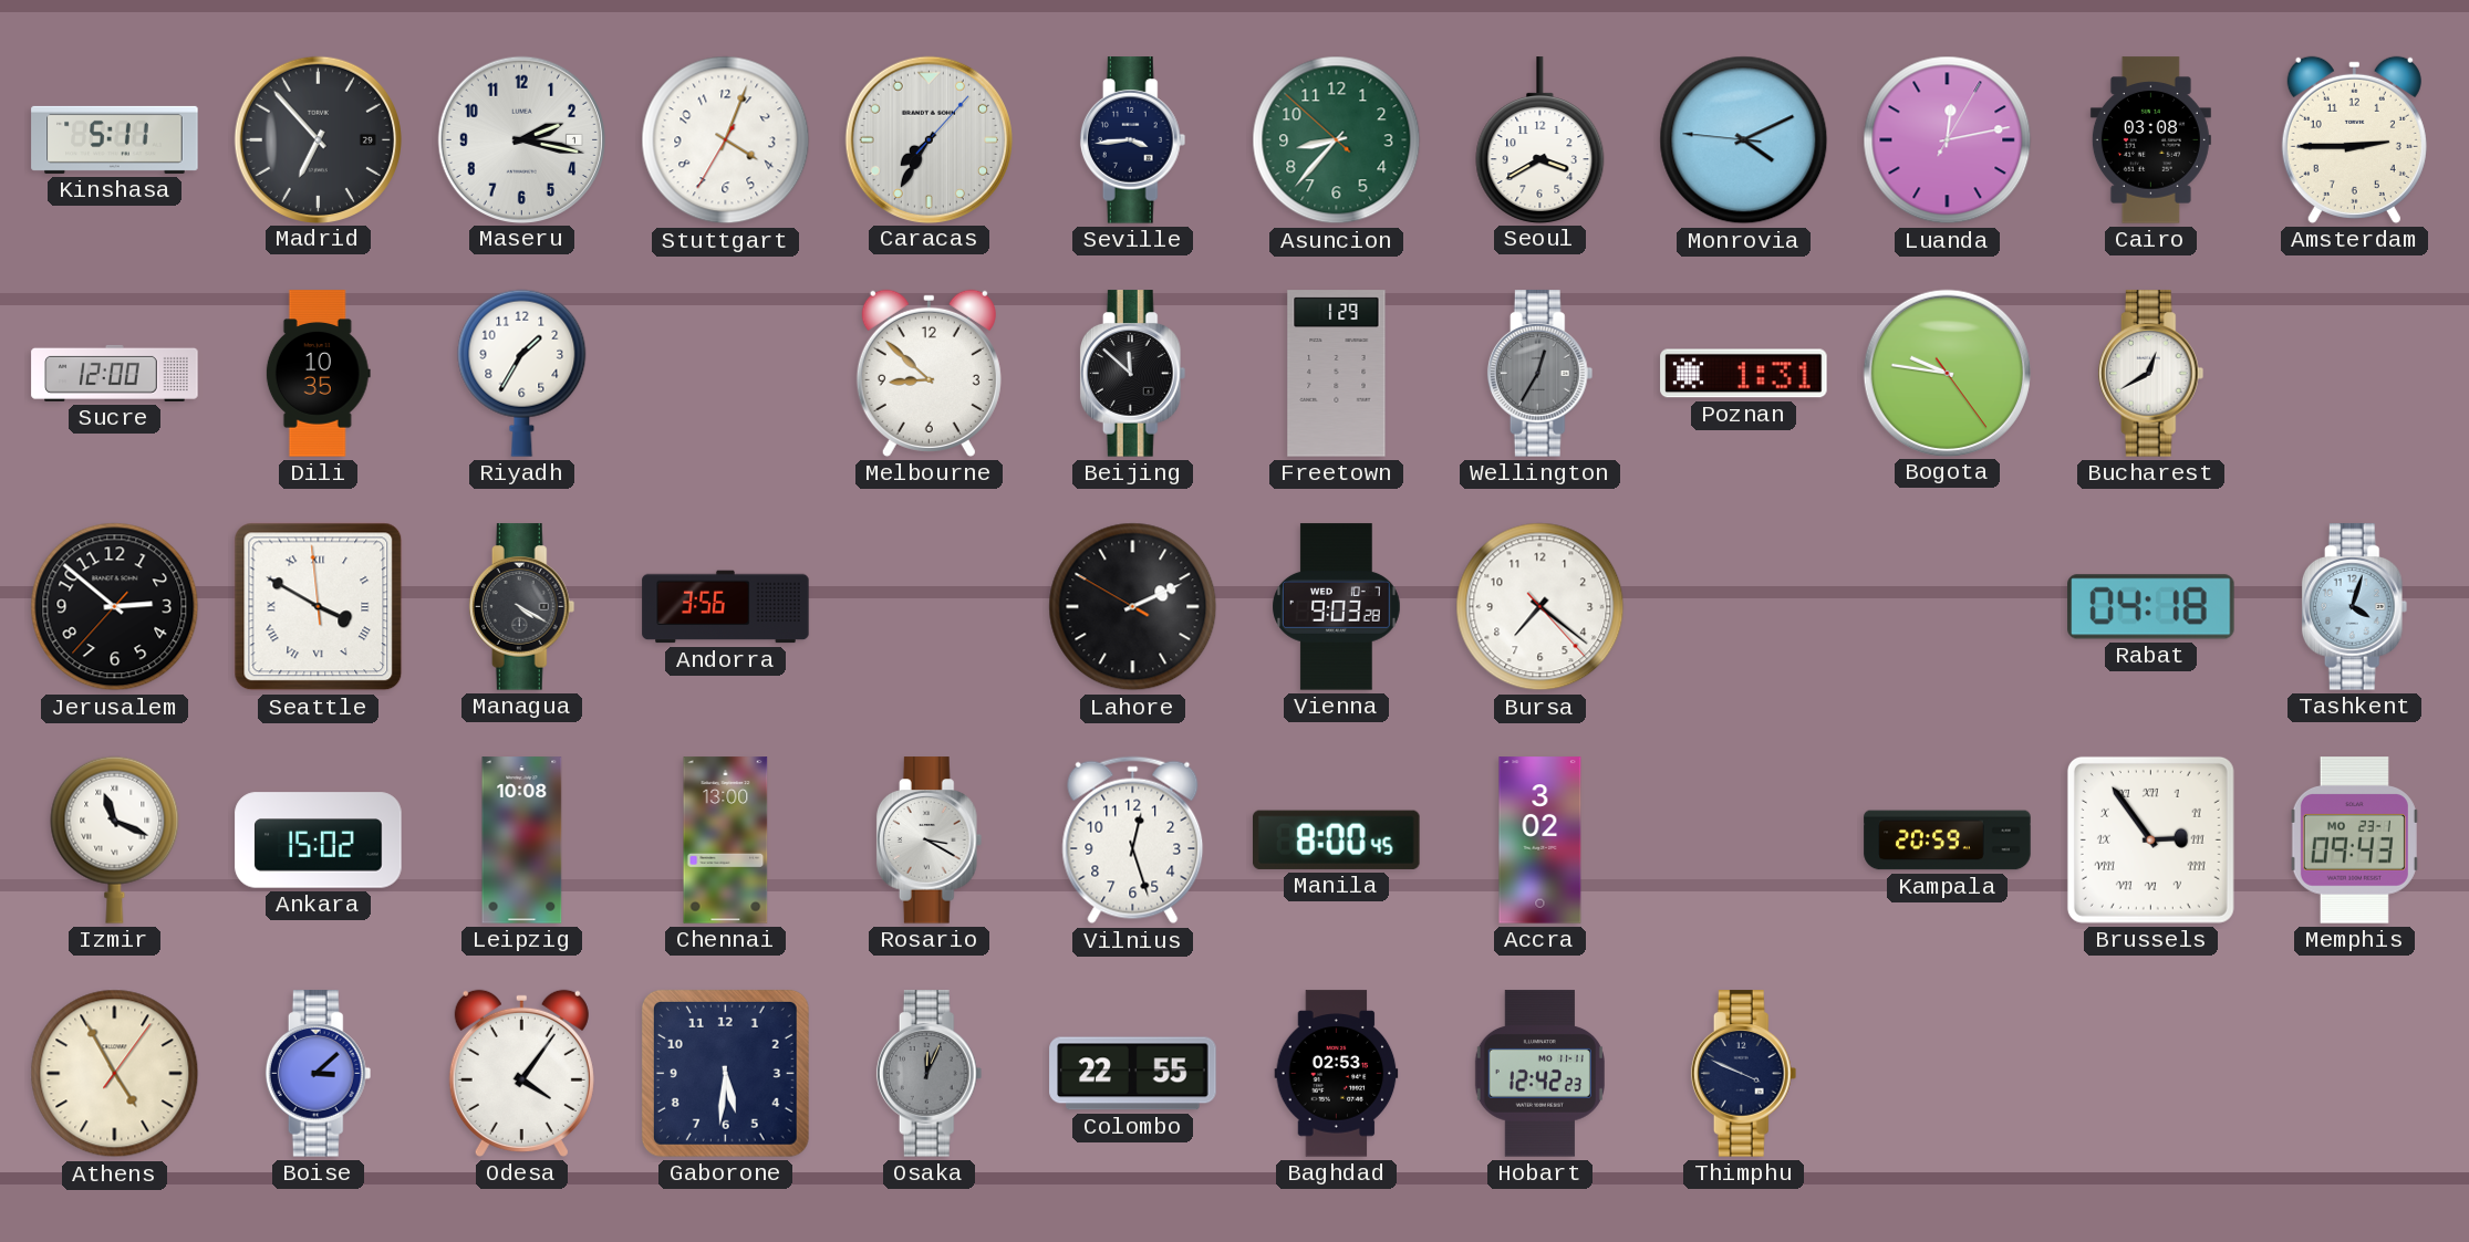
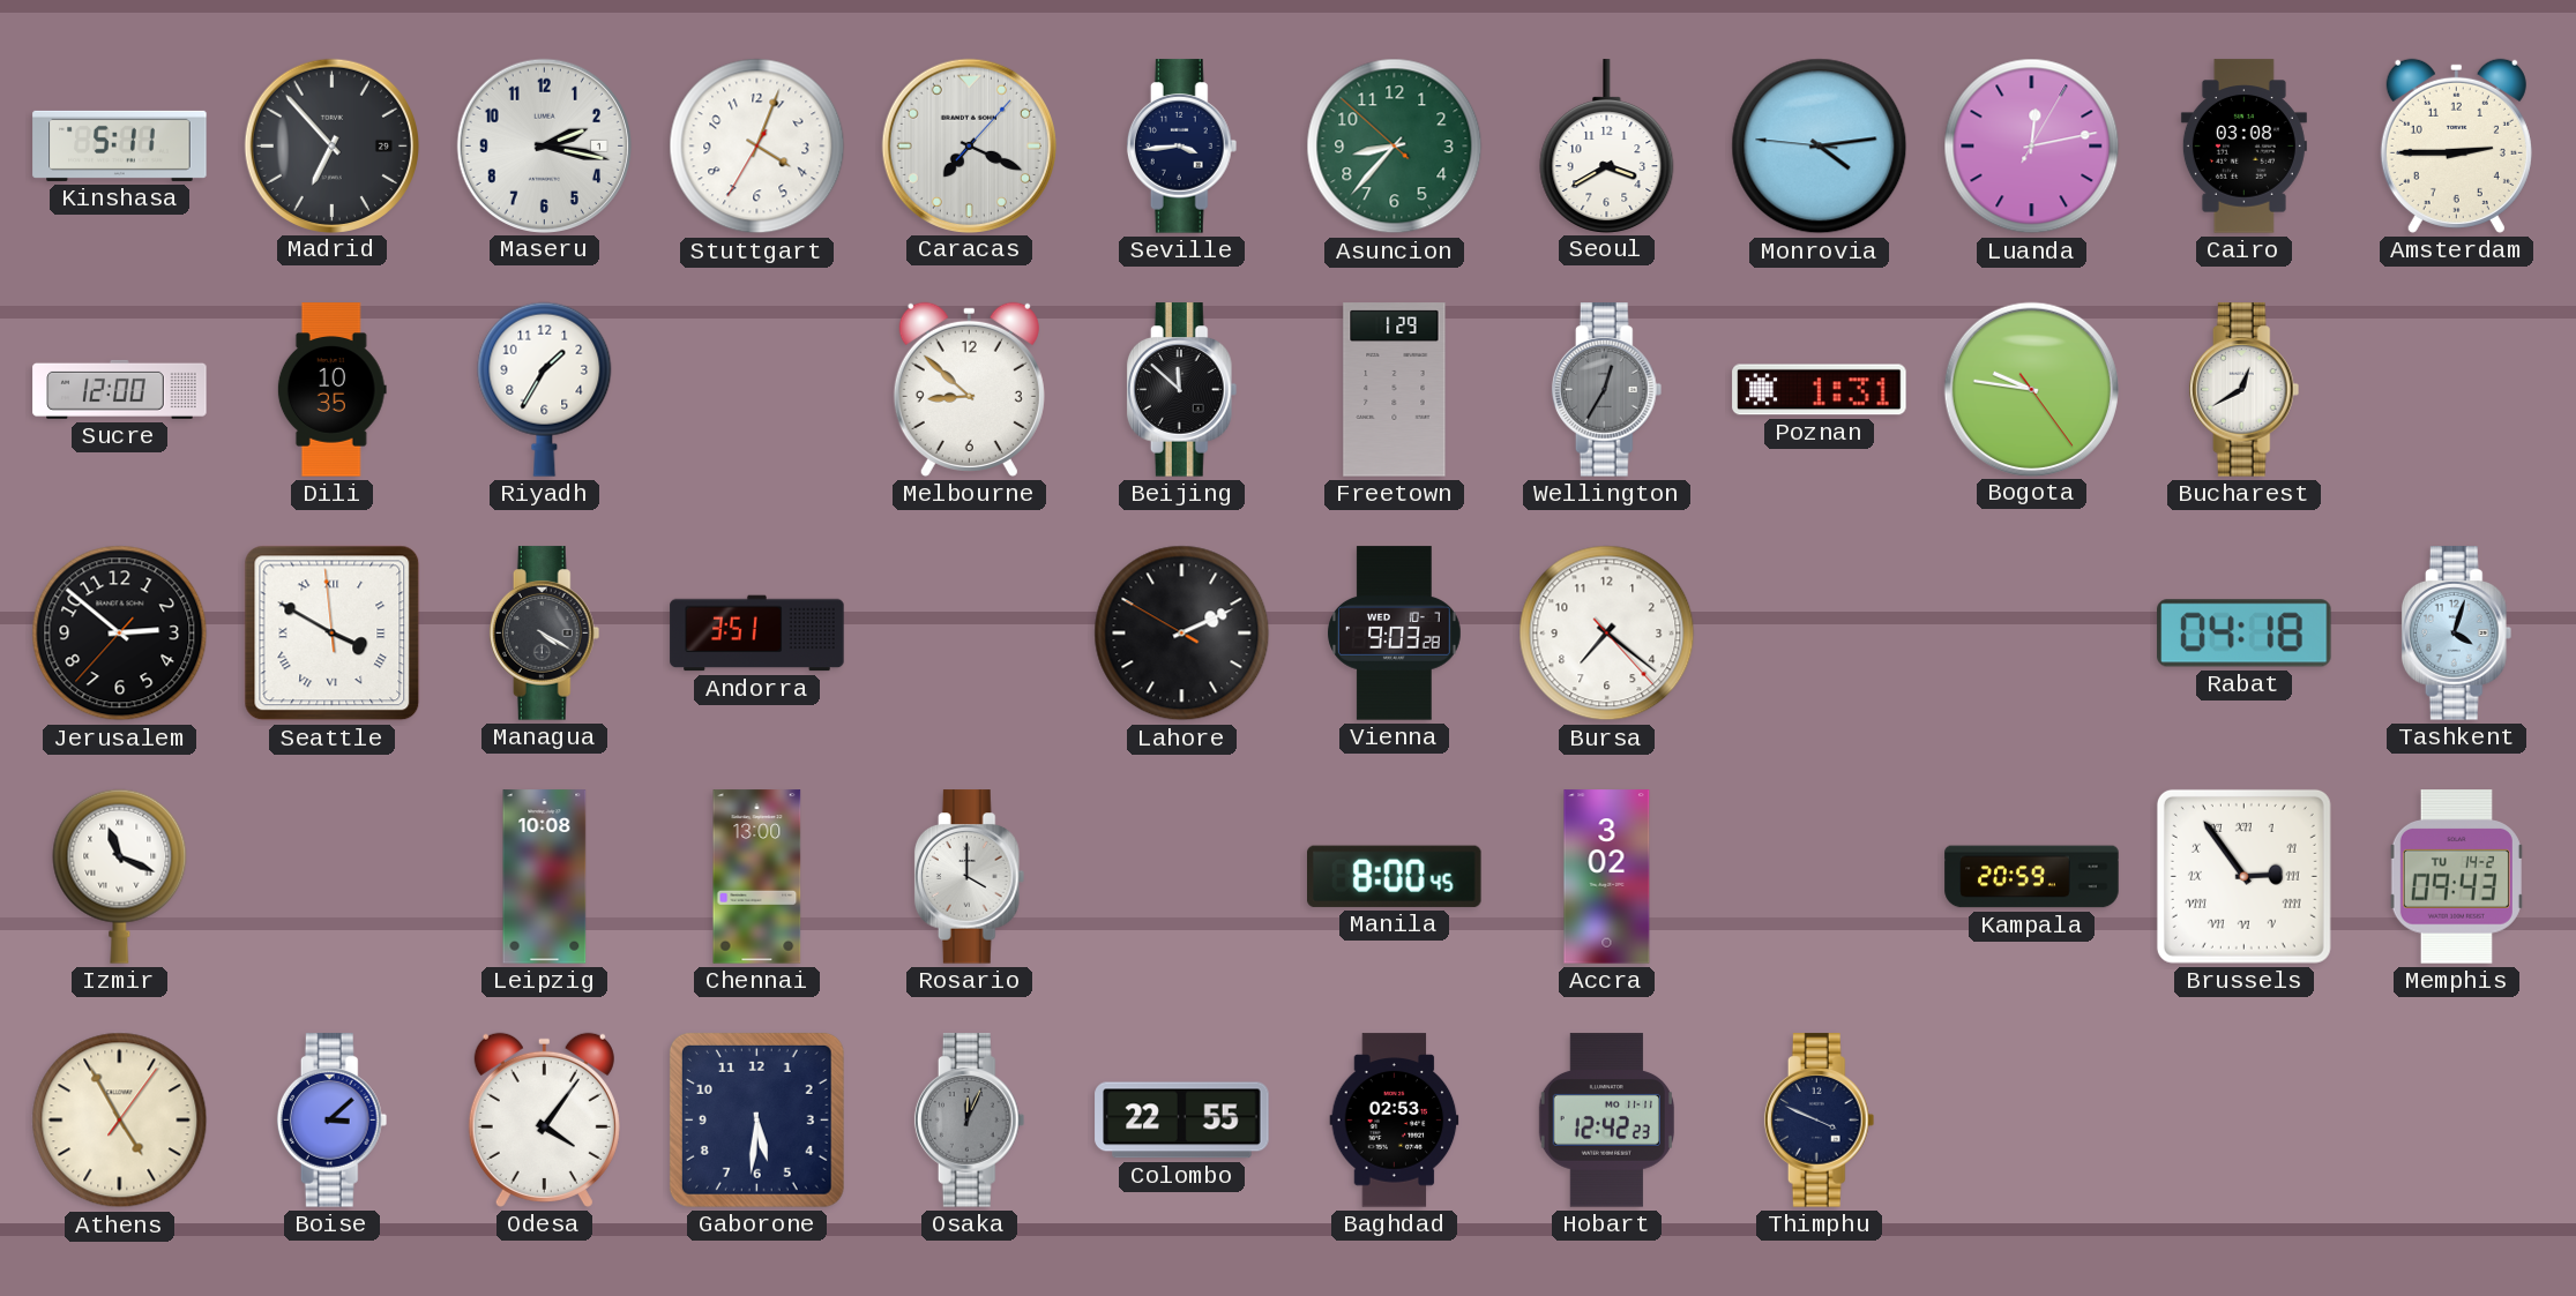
Caracas: 7:35 -> 7:19
Monrovia: 4:10 -> 4:13
Andorra: 3:56 -> 3:51
Ankara: 15:02 -> none
Rosario: 3:20 -> 4:00
Vilnius: 12:27 -> none
Memphis date: MO 23-1 -> TU 14-2
